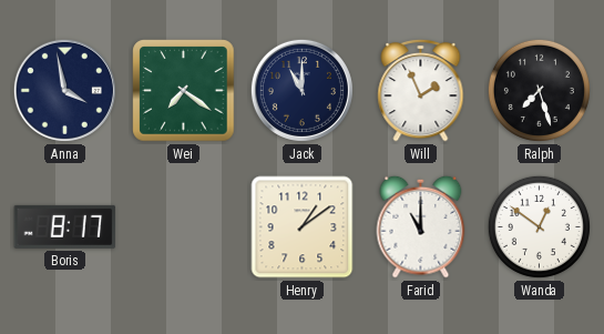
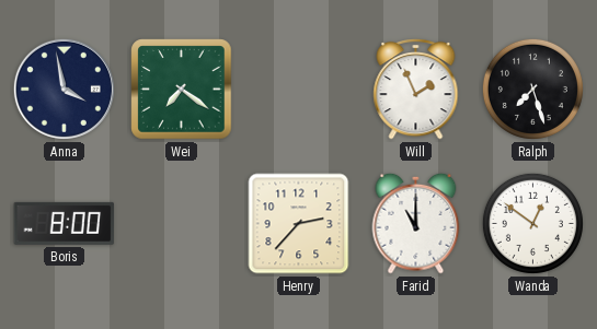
Jack: 11:00 -> none
Boris: 8:17 -> 8:00
Henry: 1:09 -> 2:37
